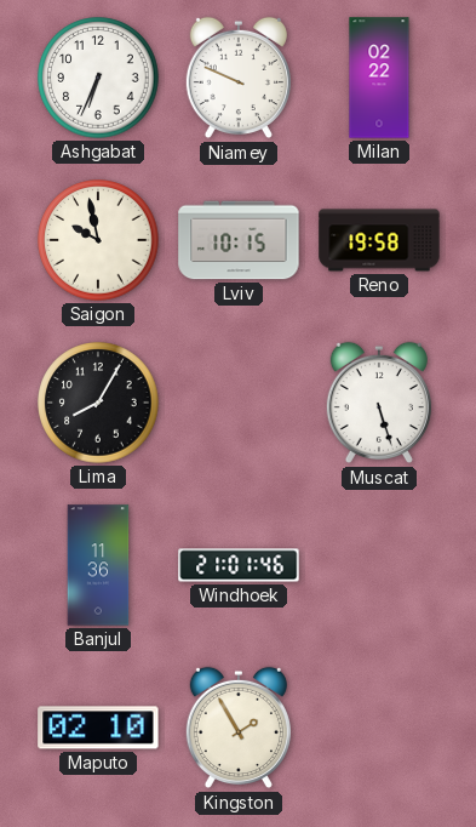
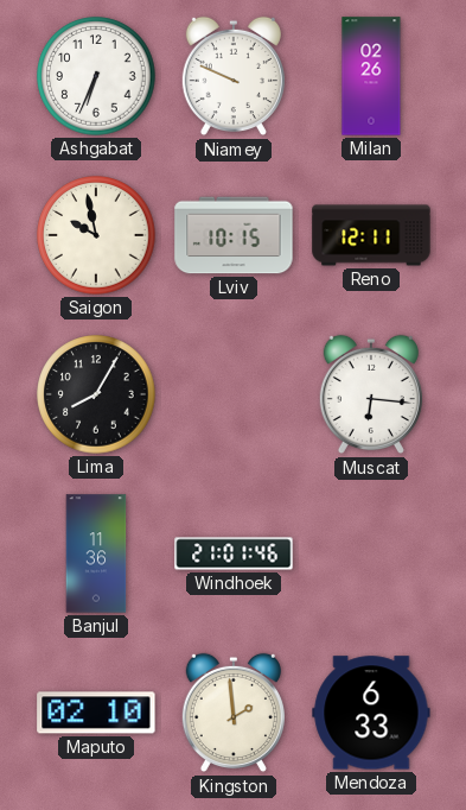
Milan: 02:22 -> 02:26
Reno: 19:58 -> 12:11
Muscat: 5:27 -> 6:16
Kingston: 1:55 -> 1:59
Mendoza: none -> 6:33
